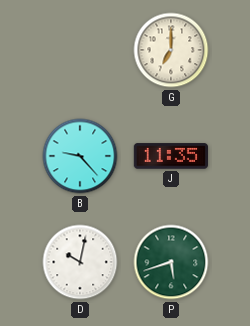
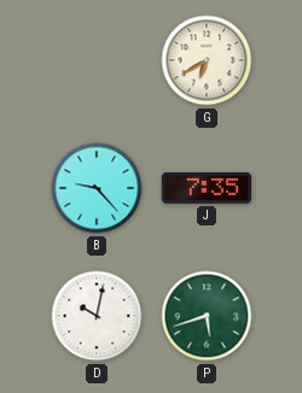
G: 7:00 -> 6:40
J: 11:35 -> 7:35
